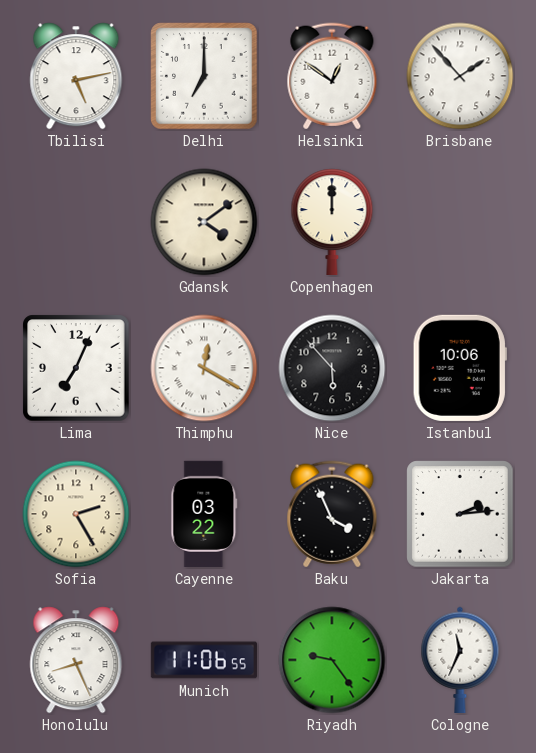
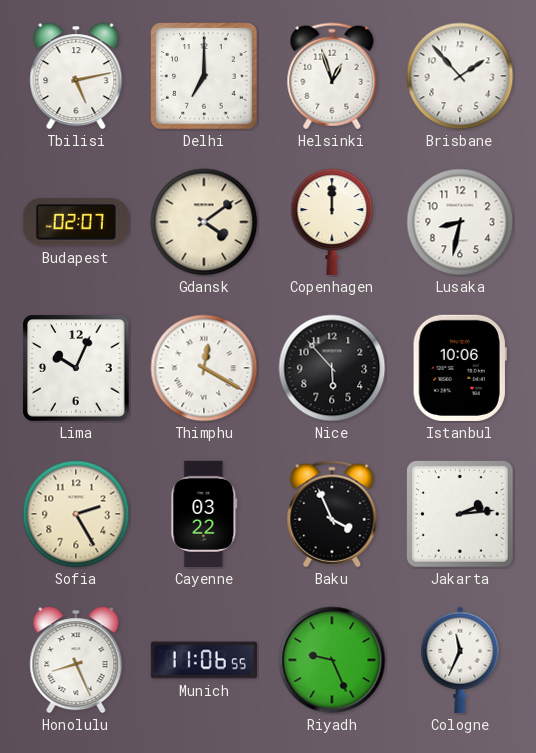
Helsinki: 12:51 -> 12:57
Budapest: none -> 02:07
Lusaka: none -> 8:32
Lima: 7:04 -> 10:04
Riyadh: 9:24 -> 9:26
